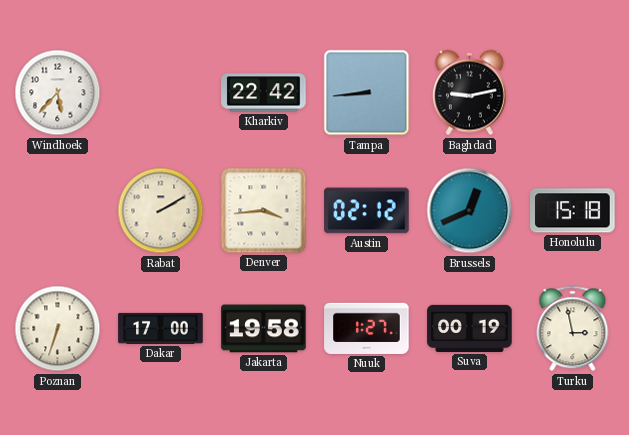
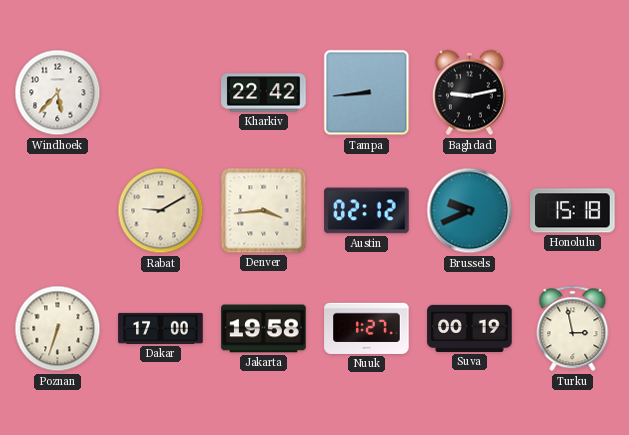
Rabat: 2:10 -> 9:10
Brussels: 12:41 -> 9:41
